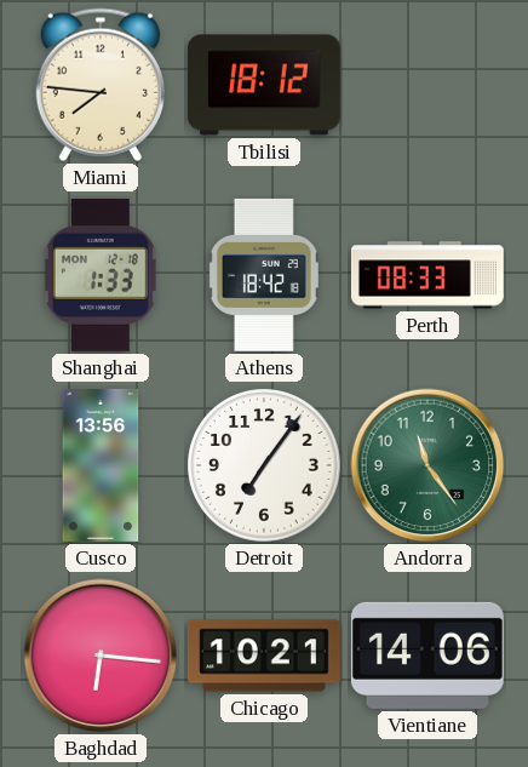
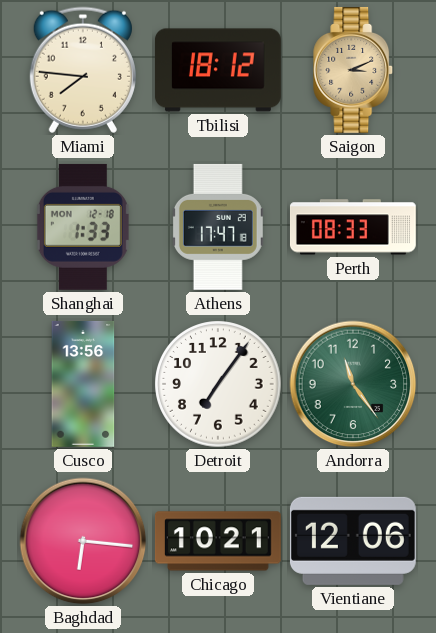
Saigon: none -> 3:11
Athens: 18:42 -> 17:47
Vientiane: 14:06 -> 12:06
